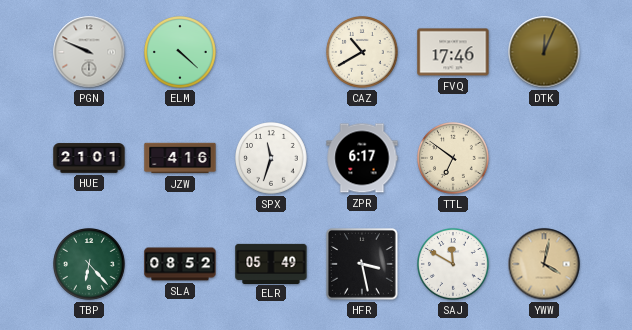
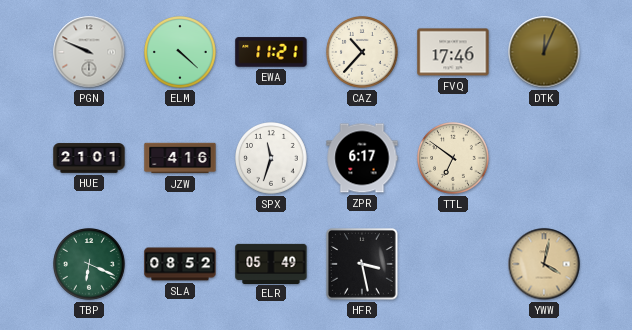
EWA: none -> 11:21
CAZ: 10:40 -> 10:37
TBP: 6:23 -> 6:19
SAJ: 11:50 -> none
